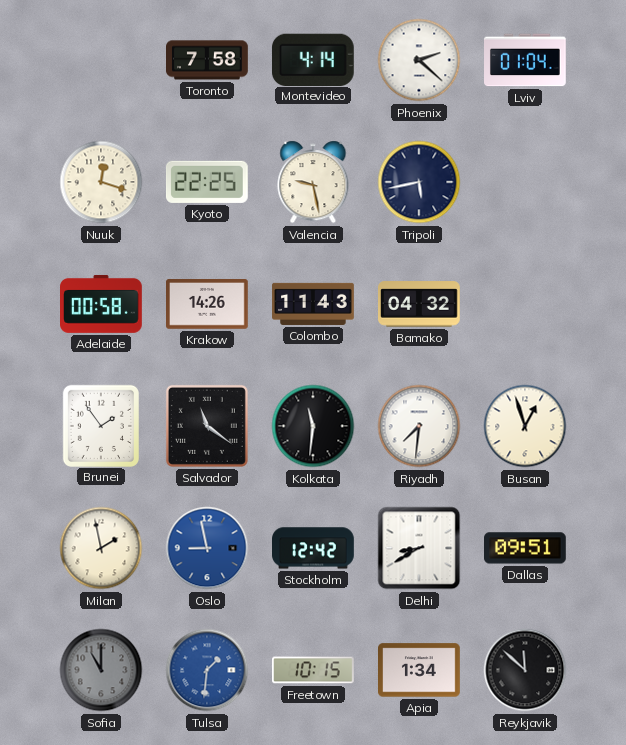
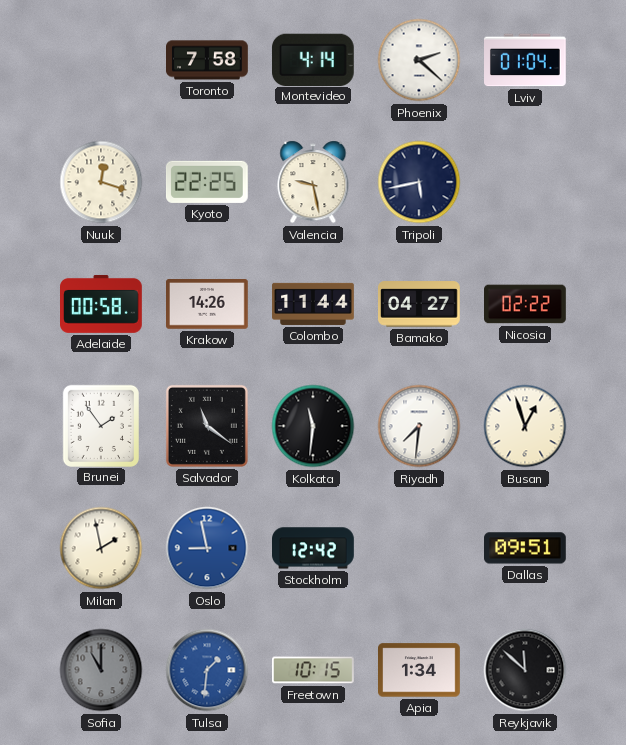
Colombo: 11:43 -> 11:44
Bamako: 04:32 -> 04:27
Nicosia: none -> 02:22
Delhi: 8:40 -> none
